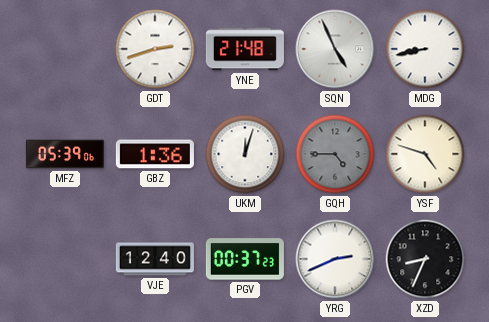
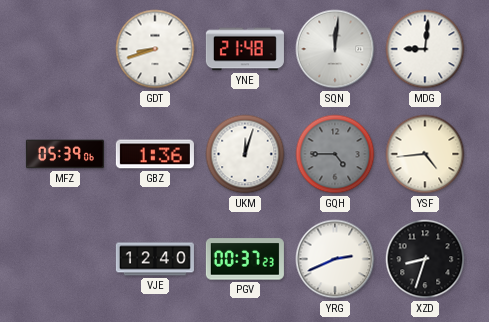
GDT: 2:42 -> 8:42
SQN: 4:56 -> 12:01
MDG: 8:43 -> 9:01
YSF: 4:48 -> 4:44
XZD: 8:34 -> 8:33
